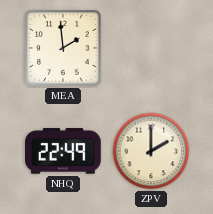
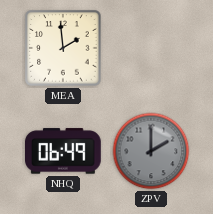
NHQ: 22:49 -> 06:49
ZPV dial: cream -> grey
